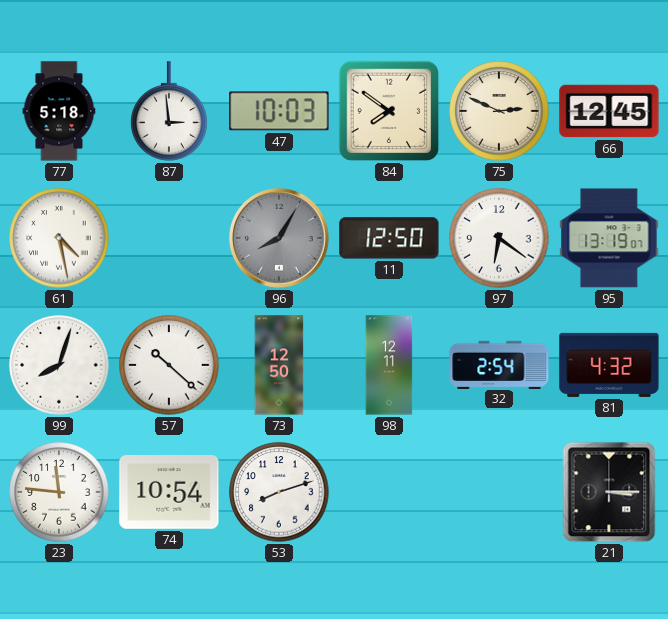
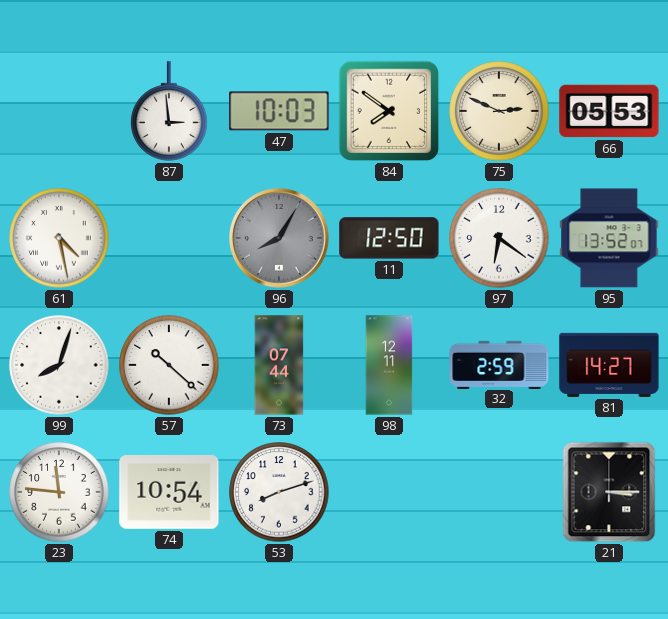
77: 5:18 -> none
66: 12:45 -> 05:53
95: 13:19 -> 13:52
73: 12:50 -> 07:44
32: 2:54 -> 2:59
81: 4:32 -> 14:27
